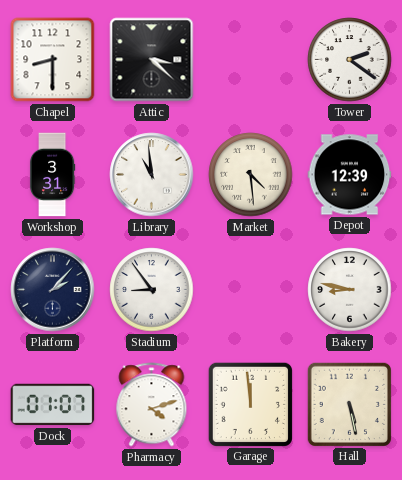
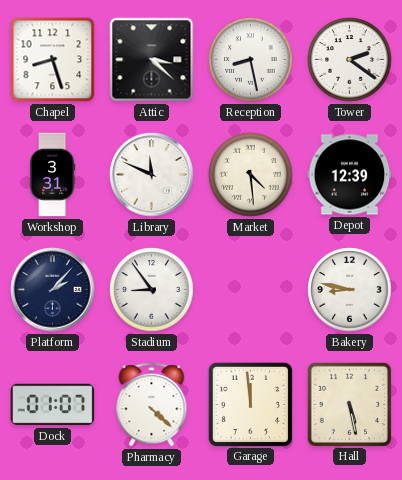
Chapel: 8:30 -> 8:27
Reception: none -> 8:28
Library: 10:59 -> 11:49
Pharmacy: 4:12 -> 4:22
